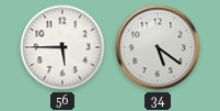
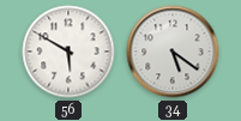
56: 5:45 -> 5:50
